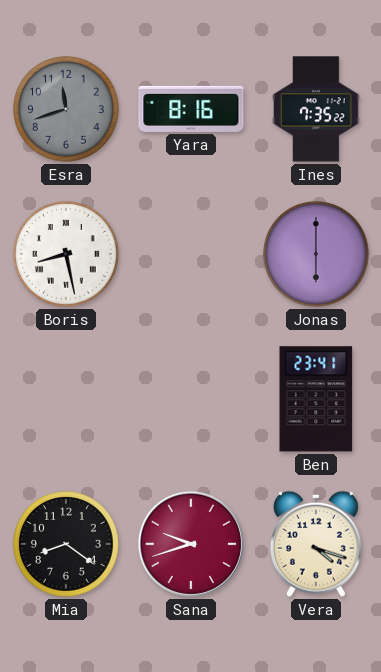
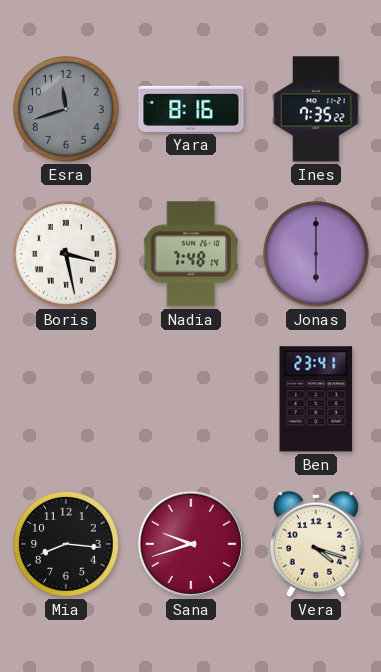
Boris: 8:28 -> 3:28
Nadia: none -> 7:48
Mia: 8:21 -> 8:16
